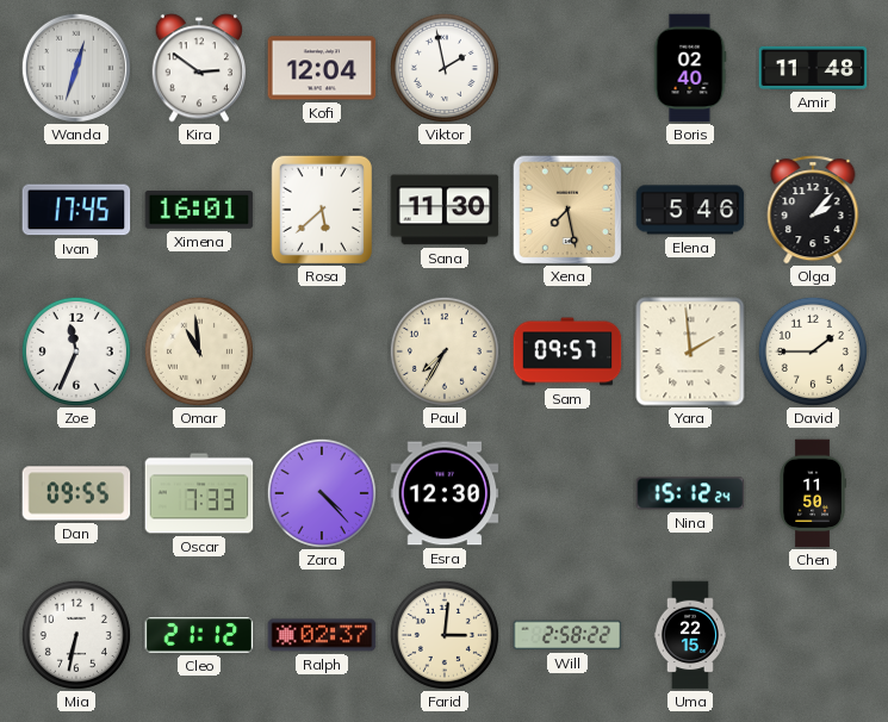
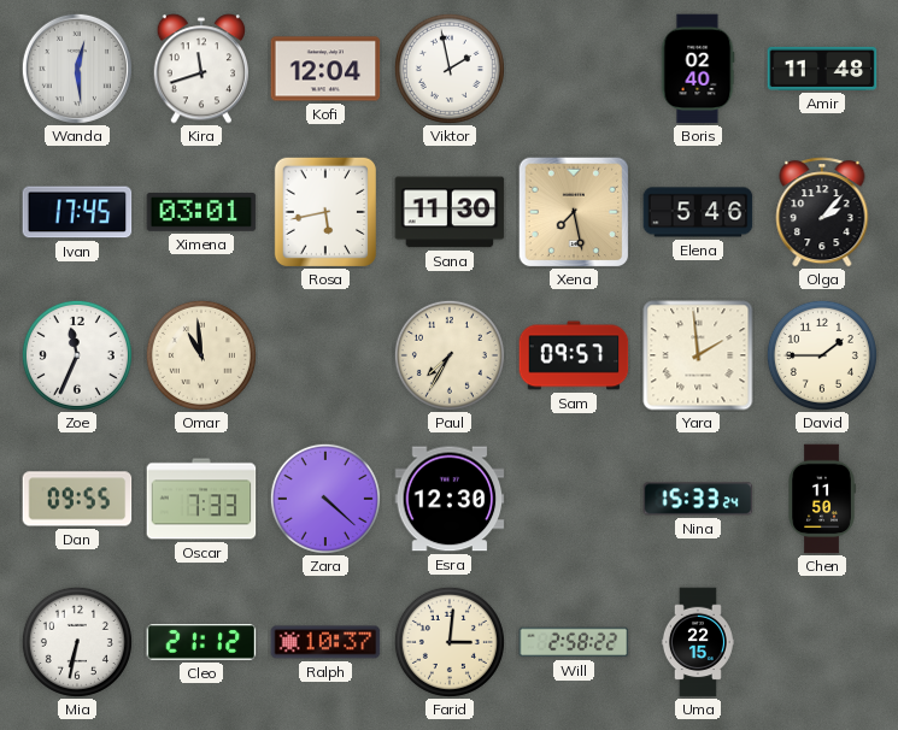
Wanda: 12:33 -> 12:29
Kira: 2:51 -> 11:42
Ximena: 16:01 -> 03:01
Rosa: 5:38 -> 5:43
Zara: 4:23 -> 4:22
Nina: 15:12 -> 15:33
Ralph: 02:37 -> 10:37
